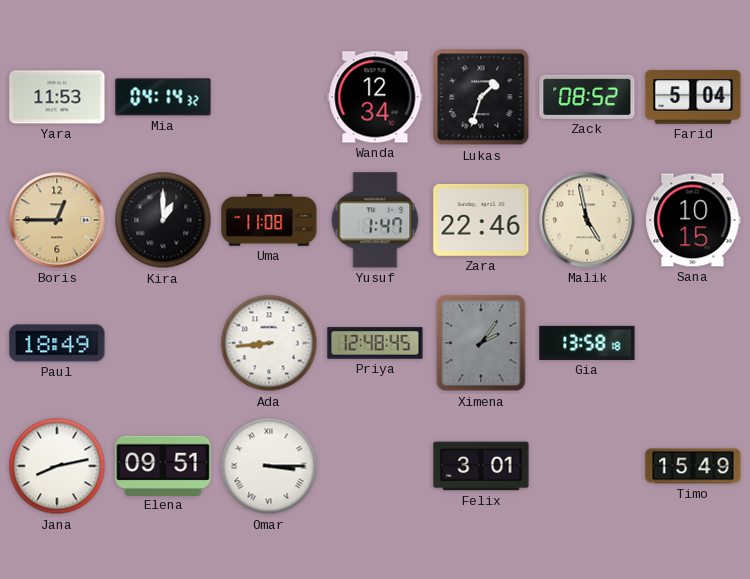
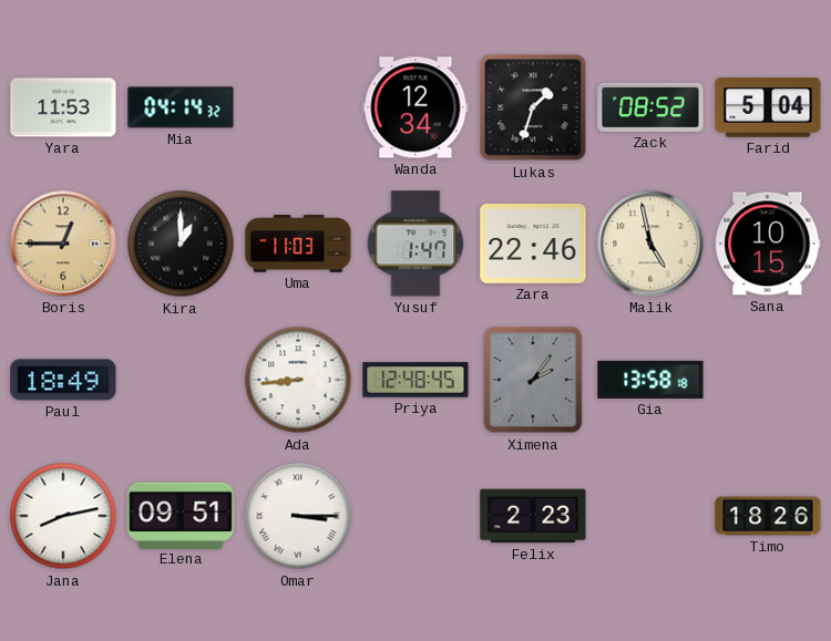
Uma: 11:08 -> 11:03
Felix: 3:01 -> 2:23
Timo: 15:49 -> 18:26
